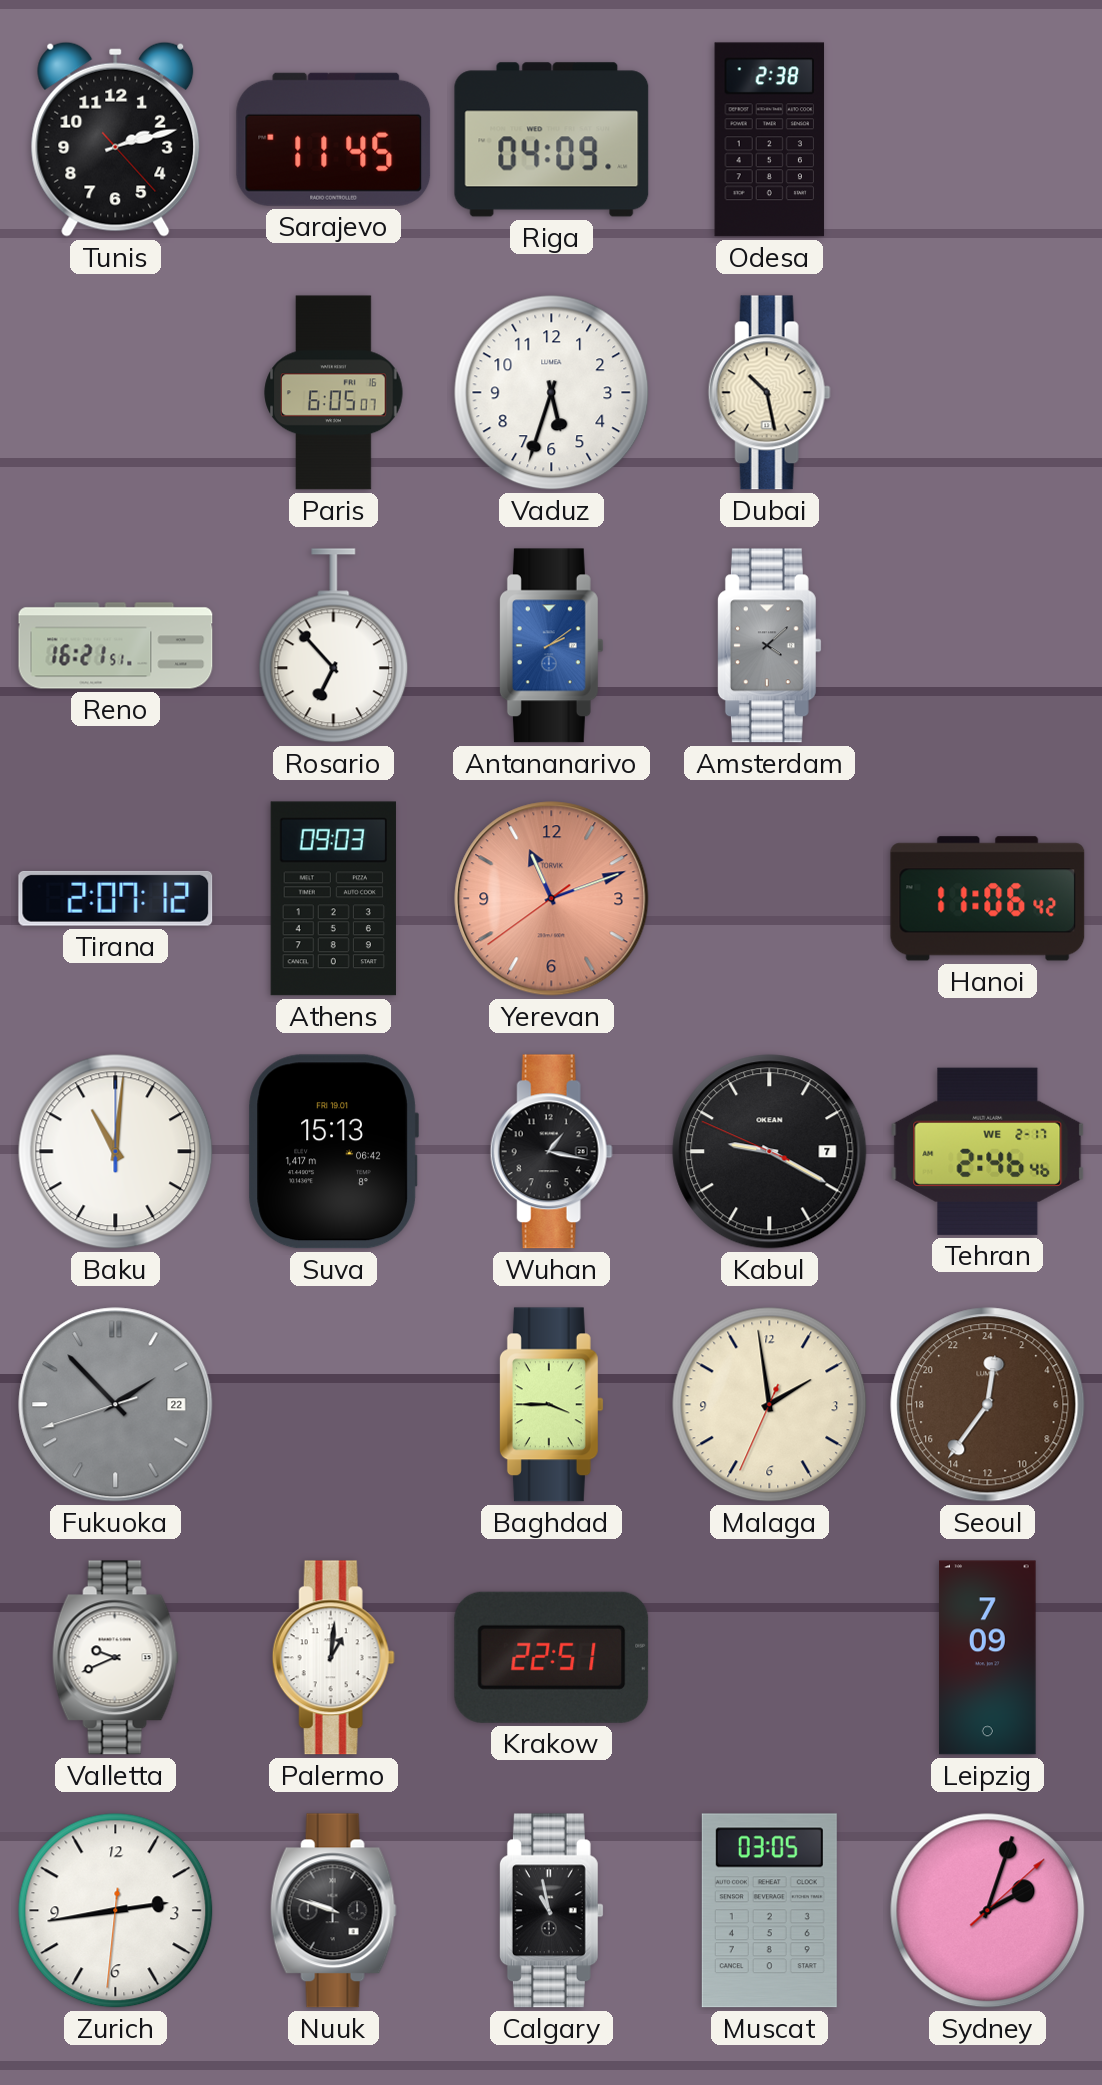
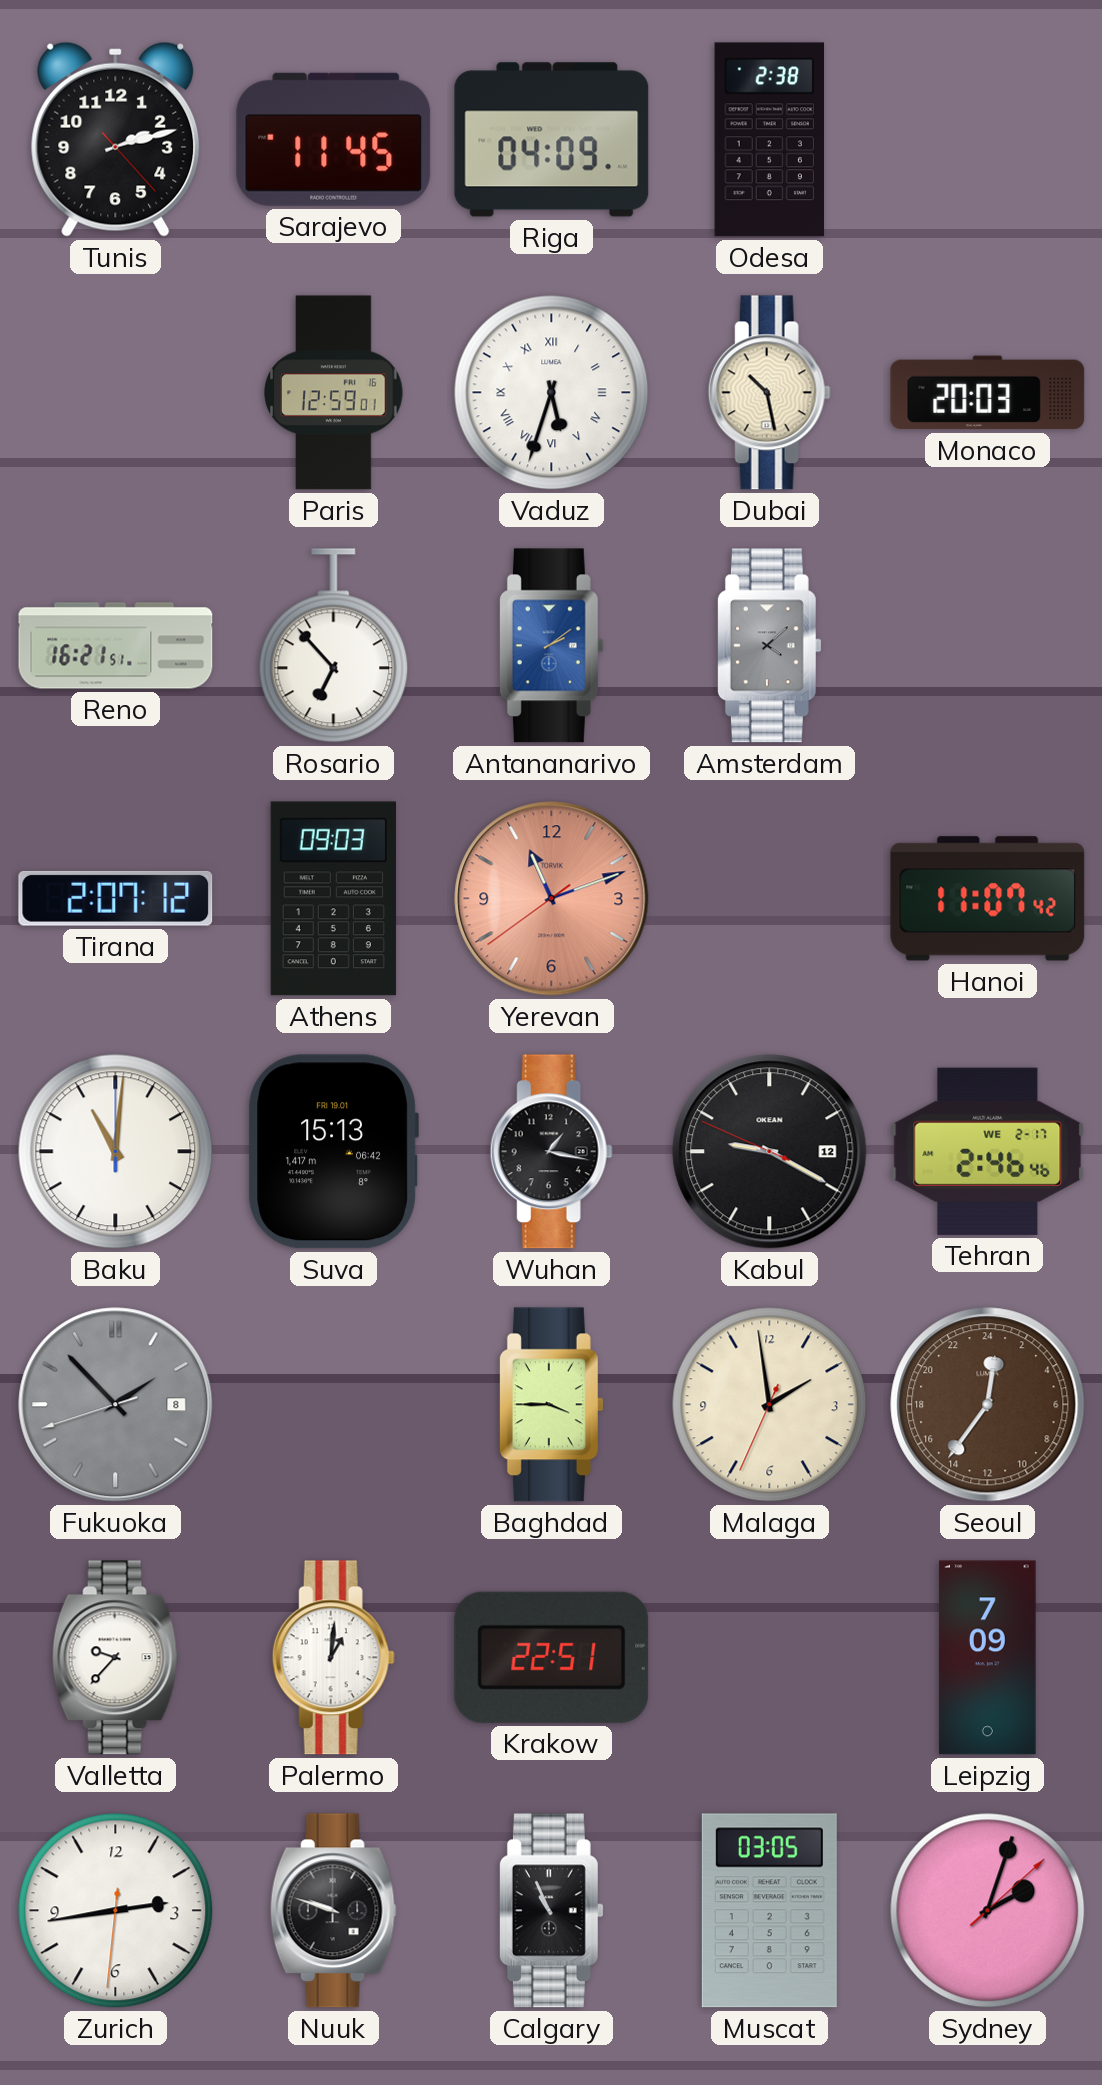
Paris: 6:05 -> 12:59
Vaduz numerals: Arabic -> Roman
Monaco: none -> 20:03
Hanoi: 11:06 -> 11:07
Kabul date: 7 -> 12
Fukuoka date: 22 -> 8
Valletta: 9:41 -> 9:37
Calgary: 10:58 -> 10:56
